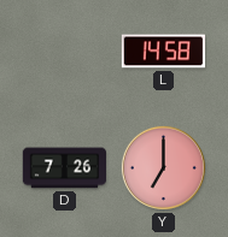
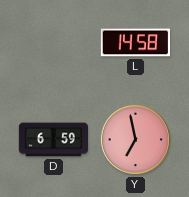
D: 7:26 -> 6:59
Y: 7:00 -> 6:58
